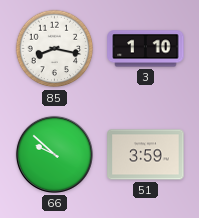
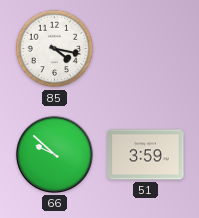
85: 8:17 -> 4:17
3: 1:10 -> none
